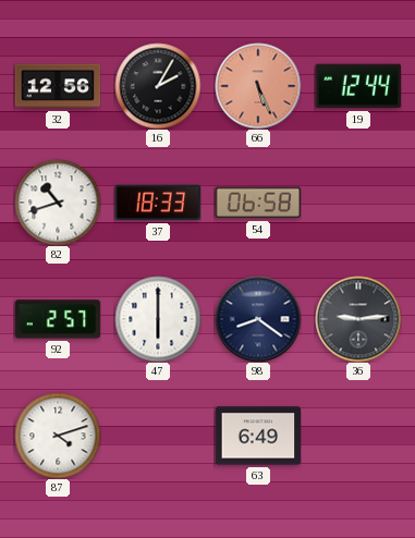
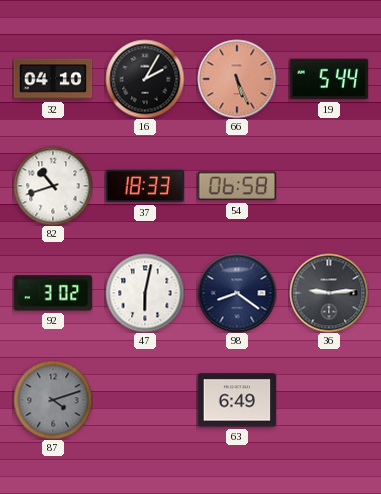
32: 12:56 -> 04:10
19: 12:44 -> 5:44
92: 2:57 -> 3:02
47: 6:00 -> 6:02
87 dial: white -> grey
